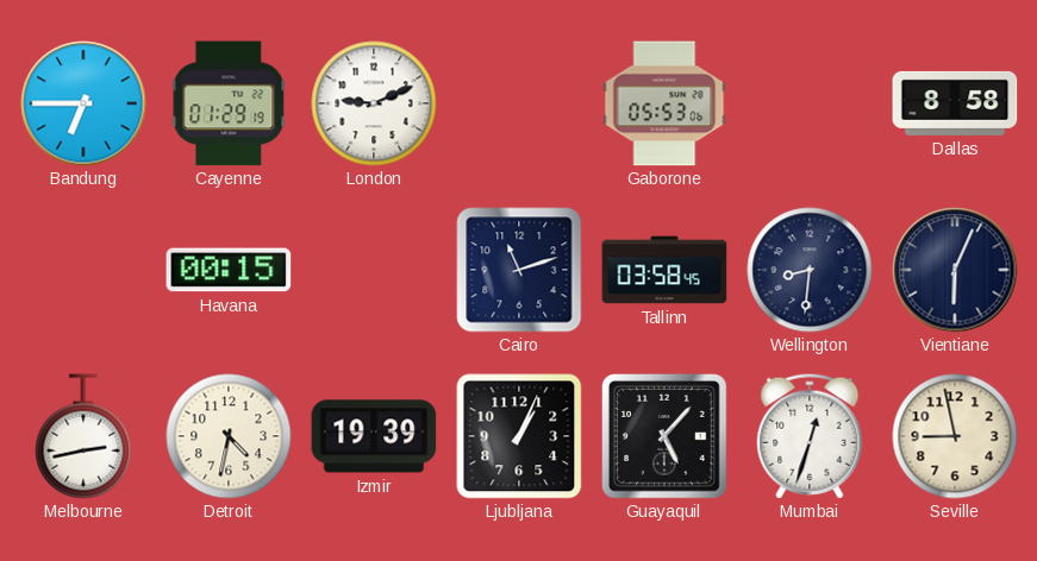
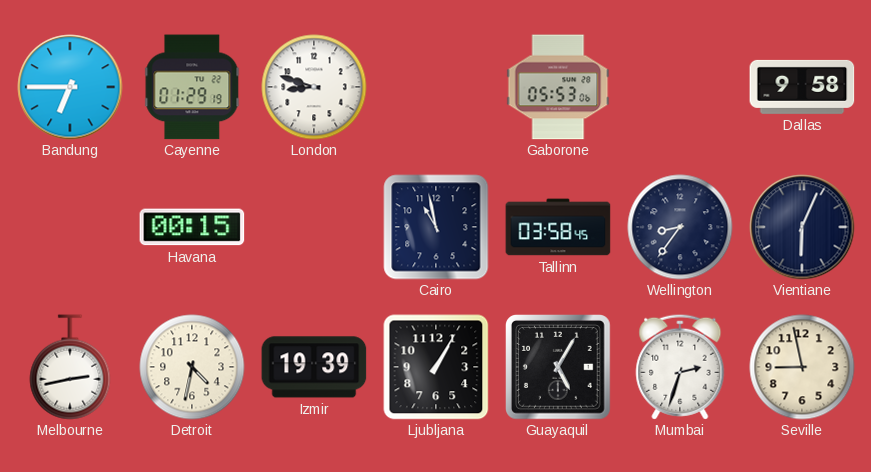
London: 9:11 -> 8:48
Dallas: 8:58 -> 9:58
Cairo: 11:12 -> 10:58
Wellington: 8:31 -> 8:36
Ljubljana: 1:04 -> 1:05
Guayaquil: 5:07 -> 5:05
Mumbai: 12:33 -> 2:33
